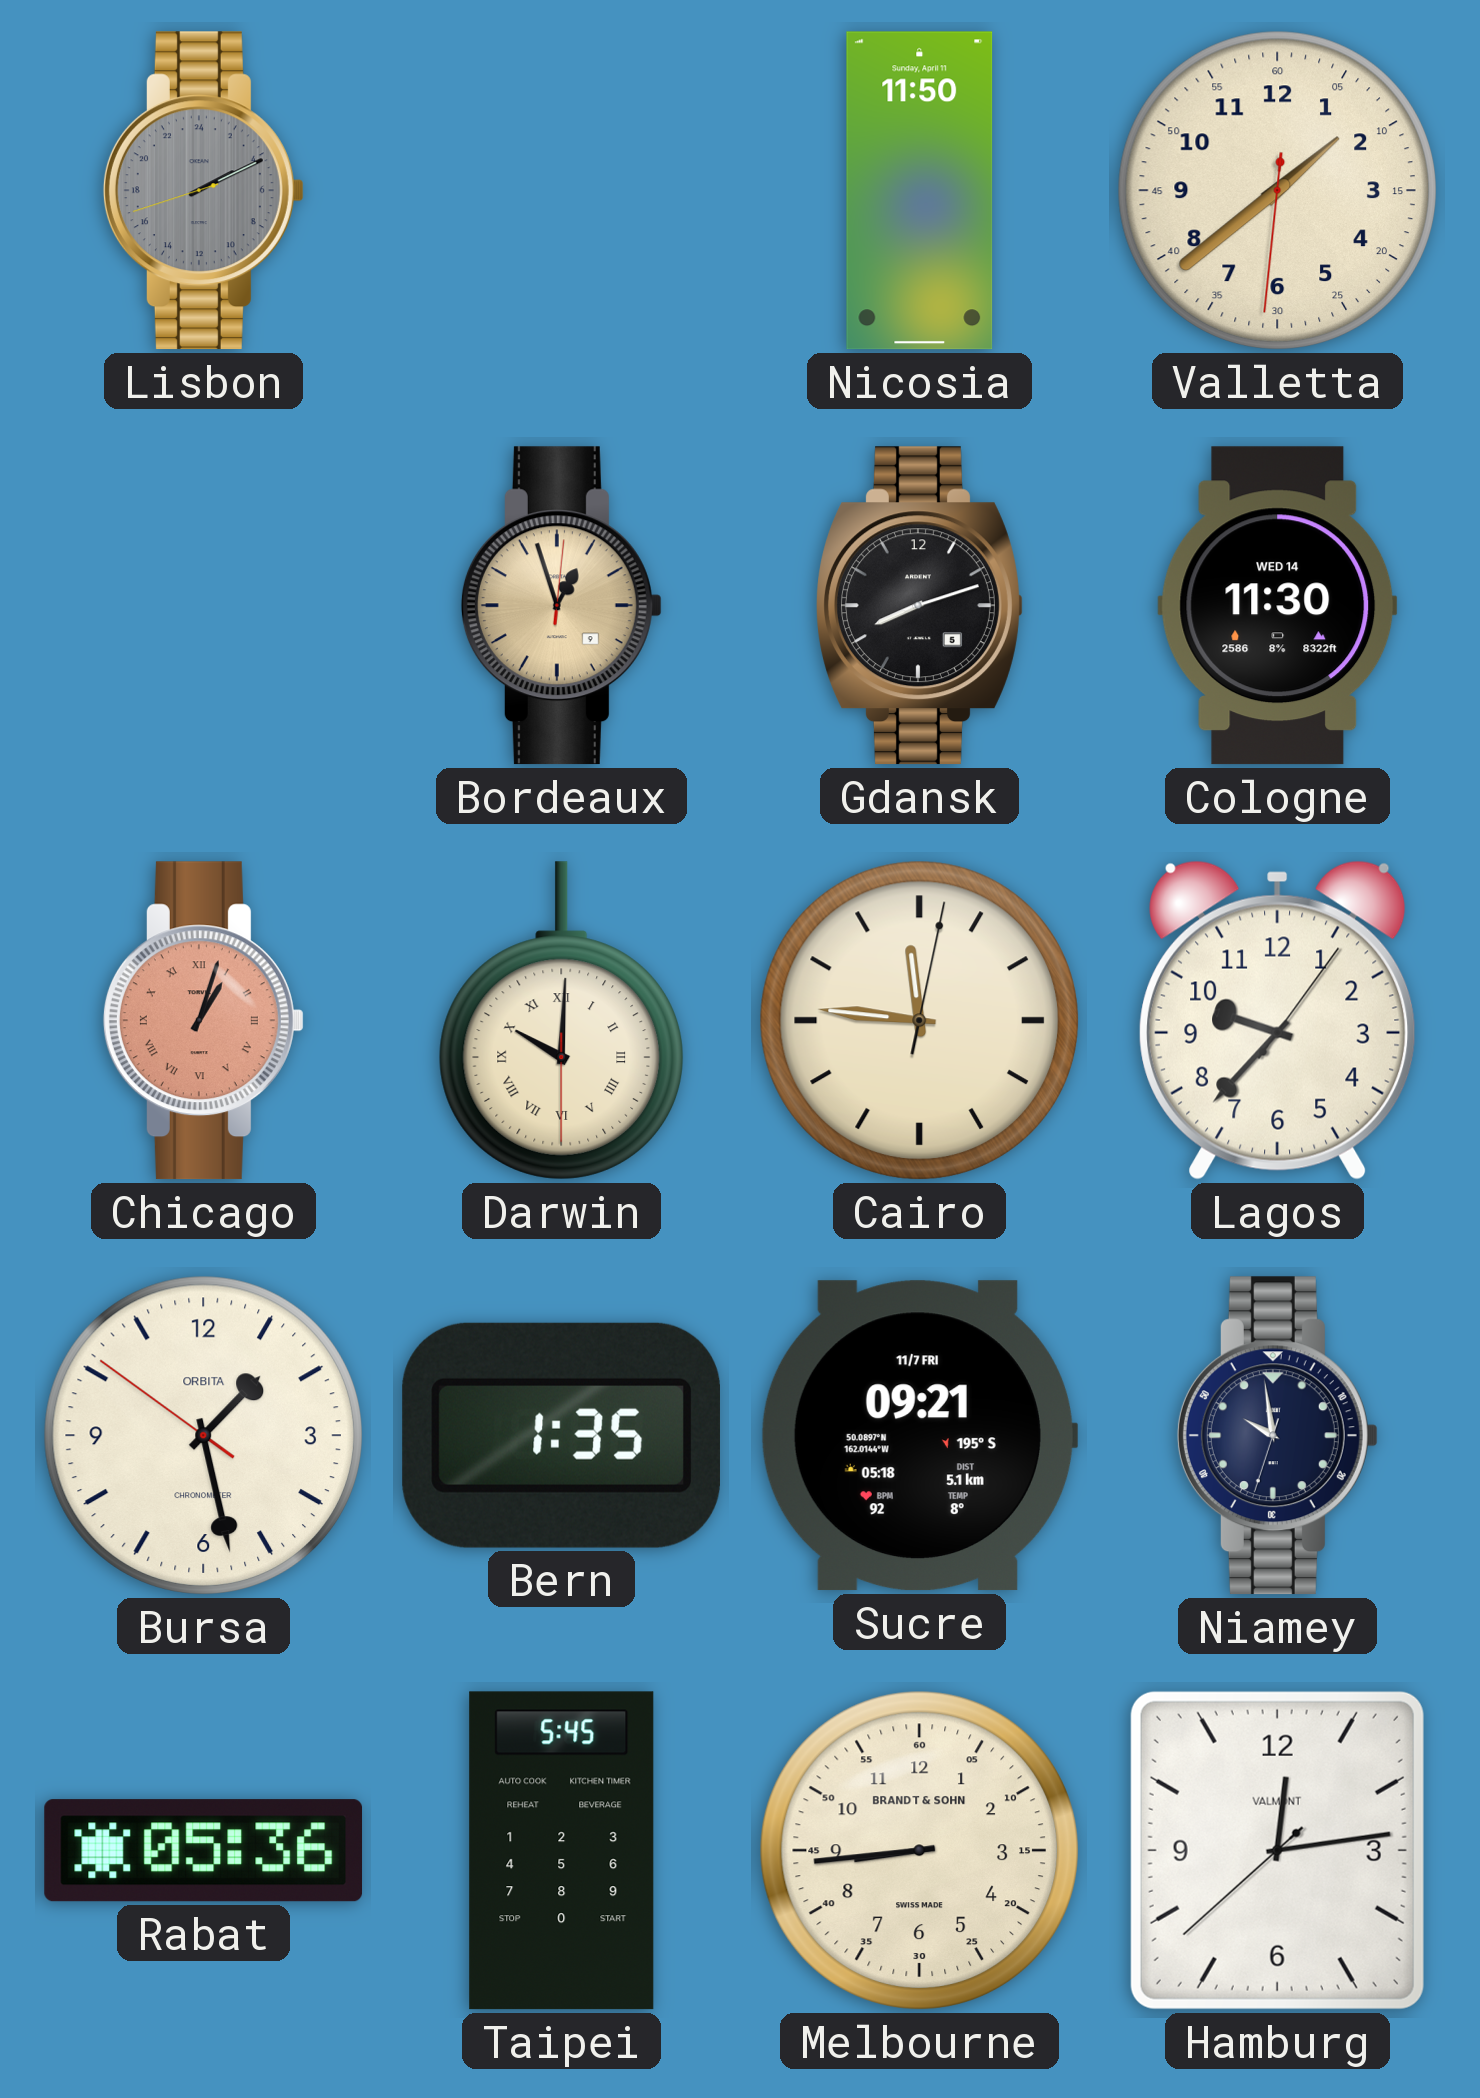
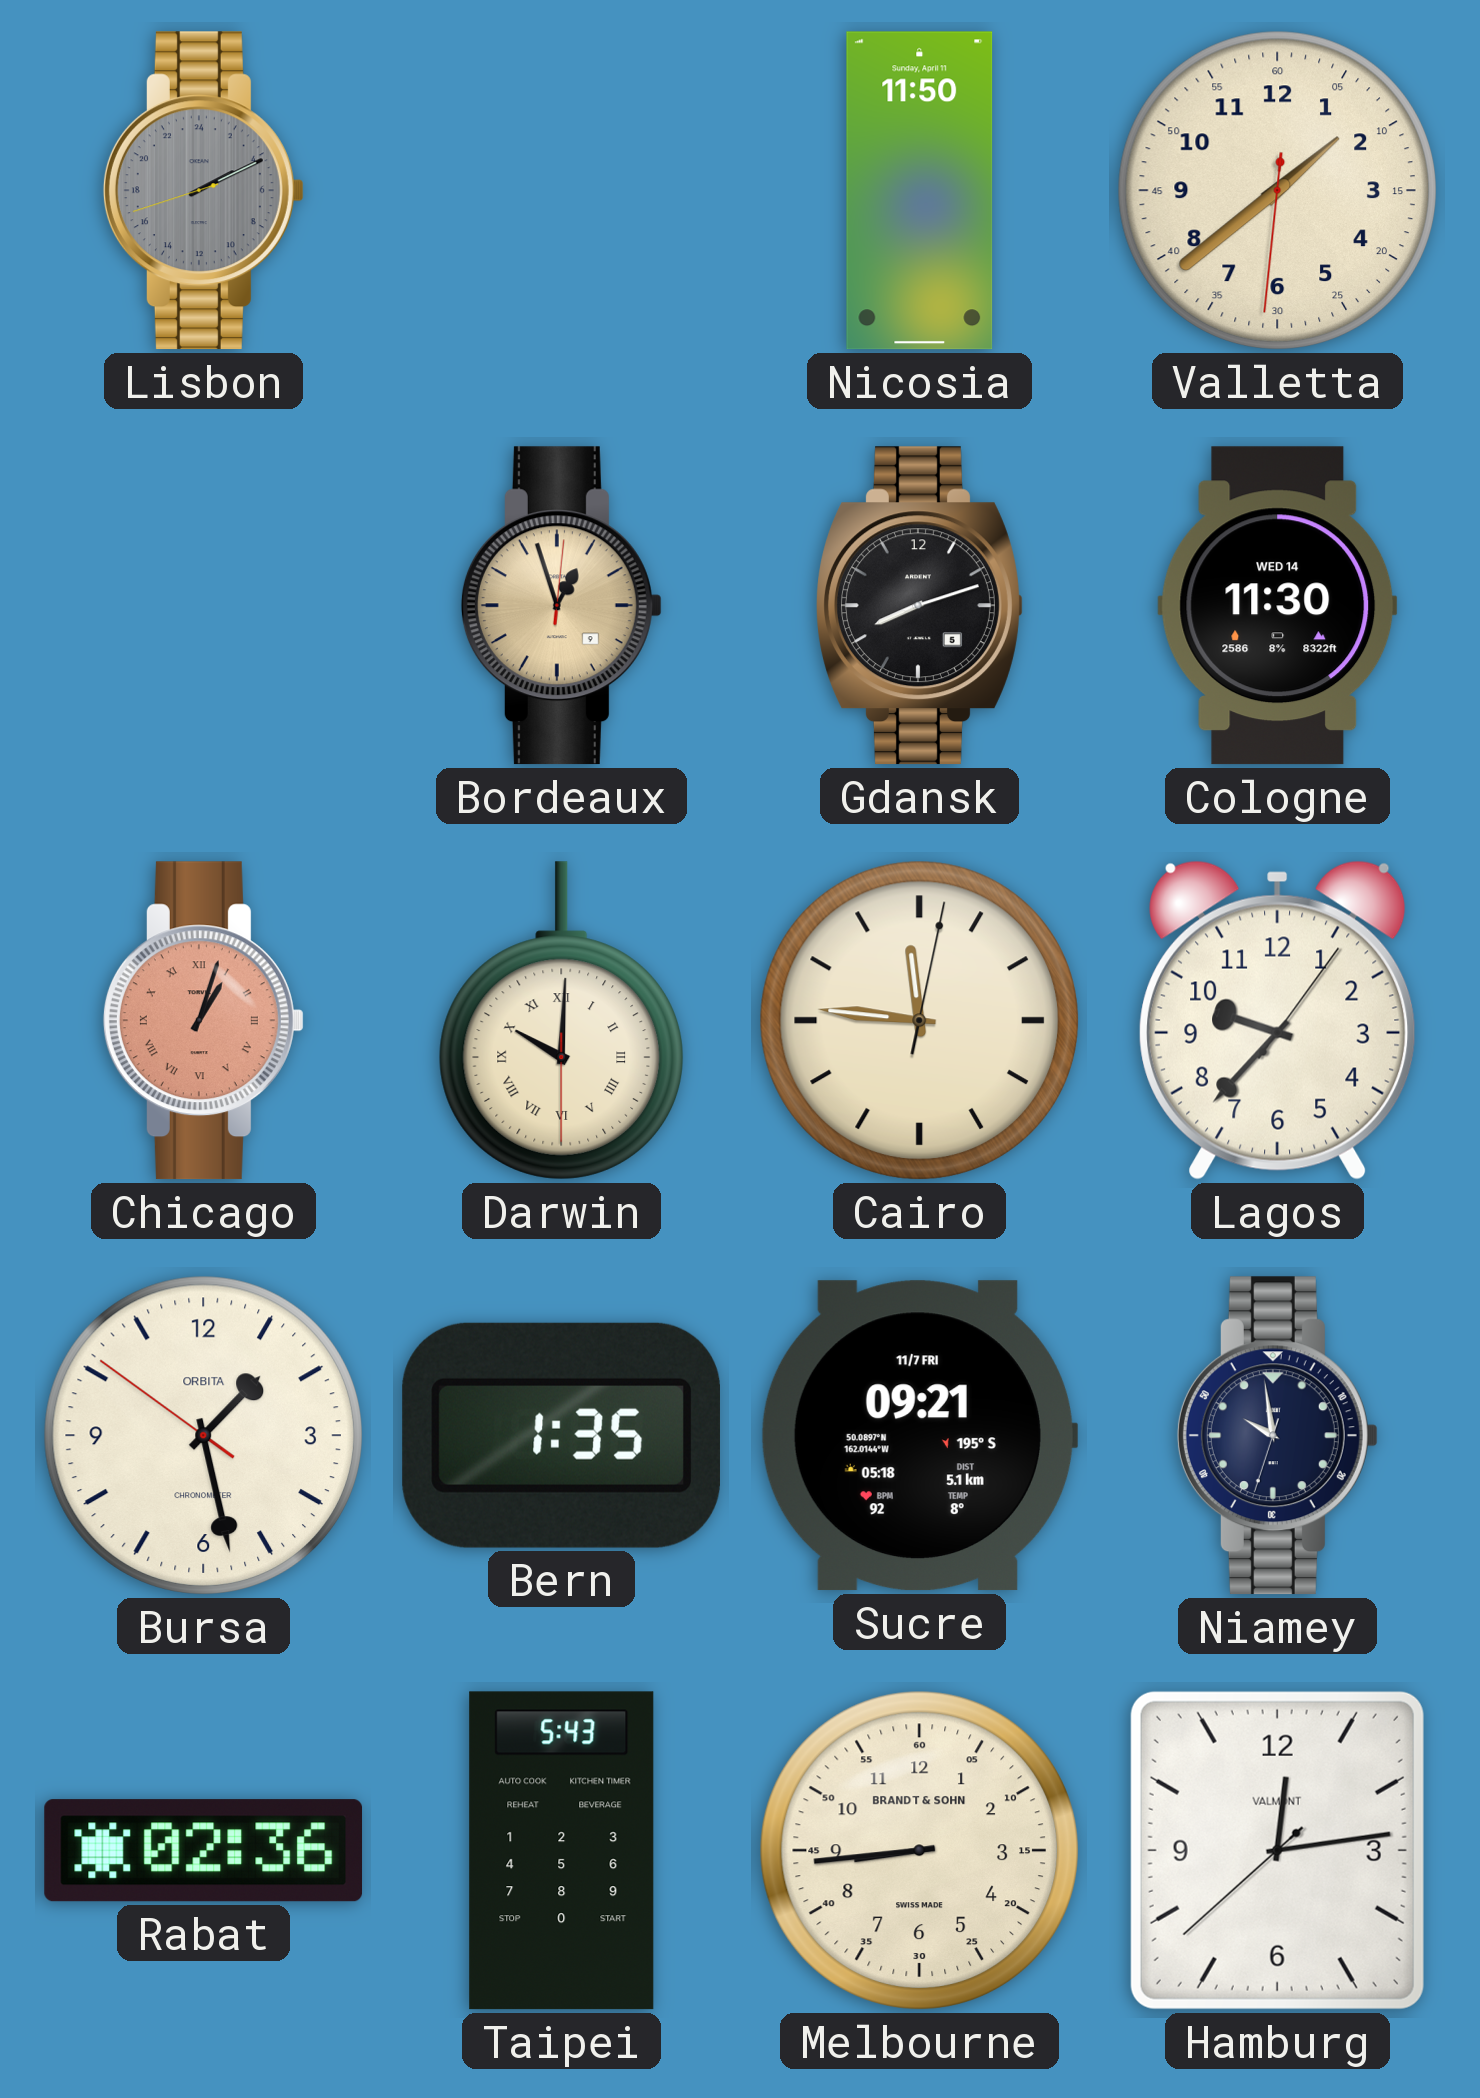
Rabat: 05:36 -> 02:36
Taipei: 5:45 -> 5:43
